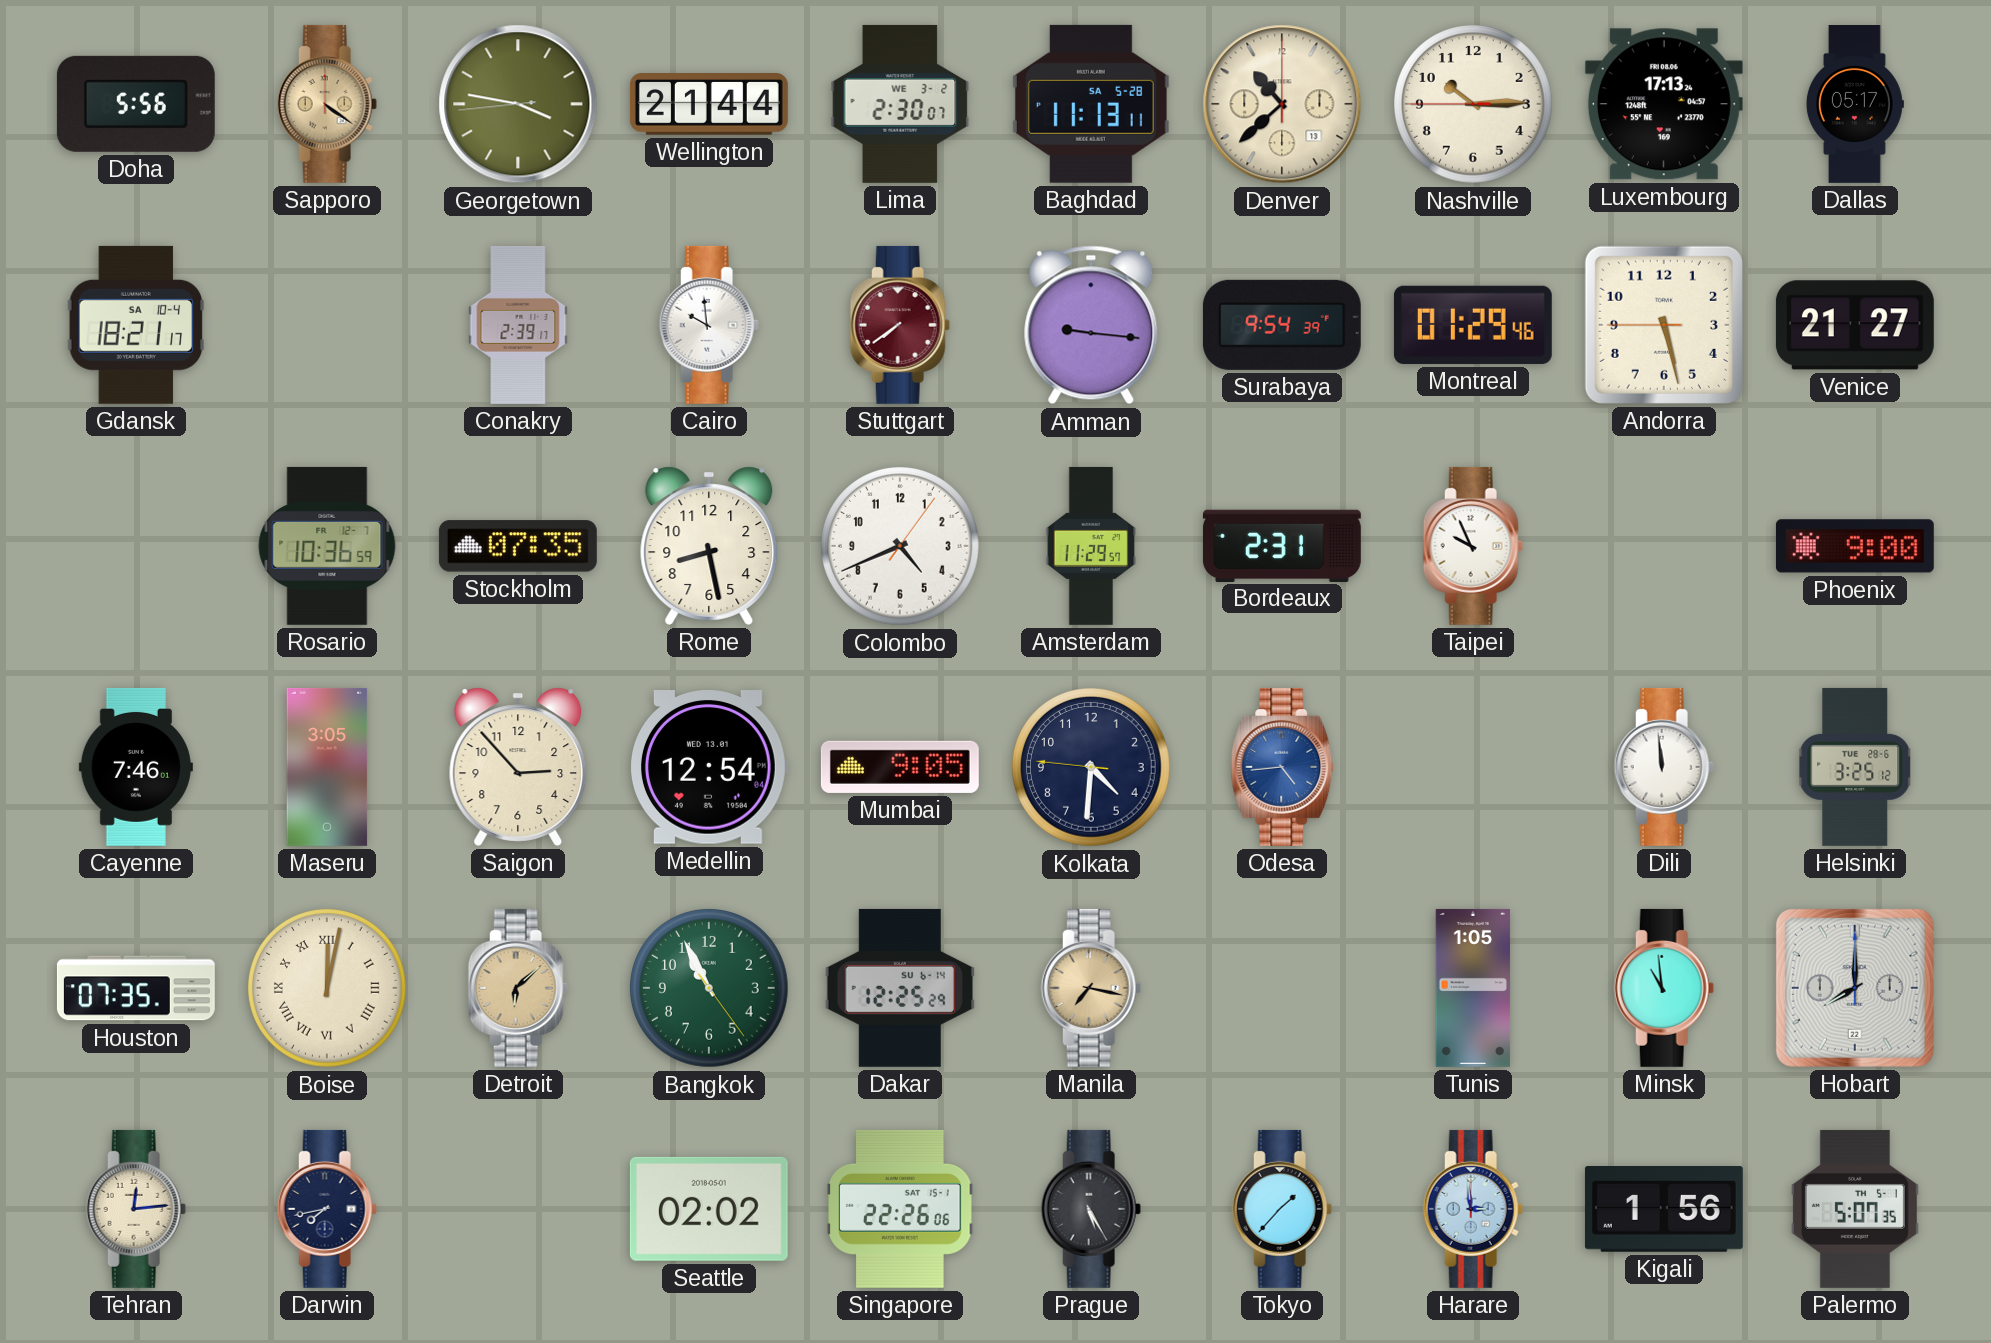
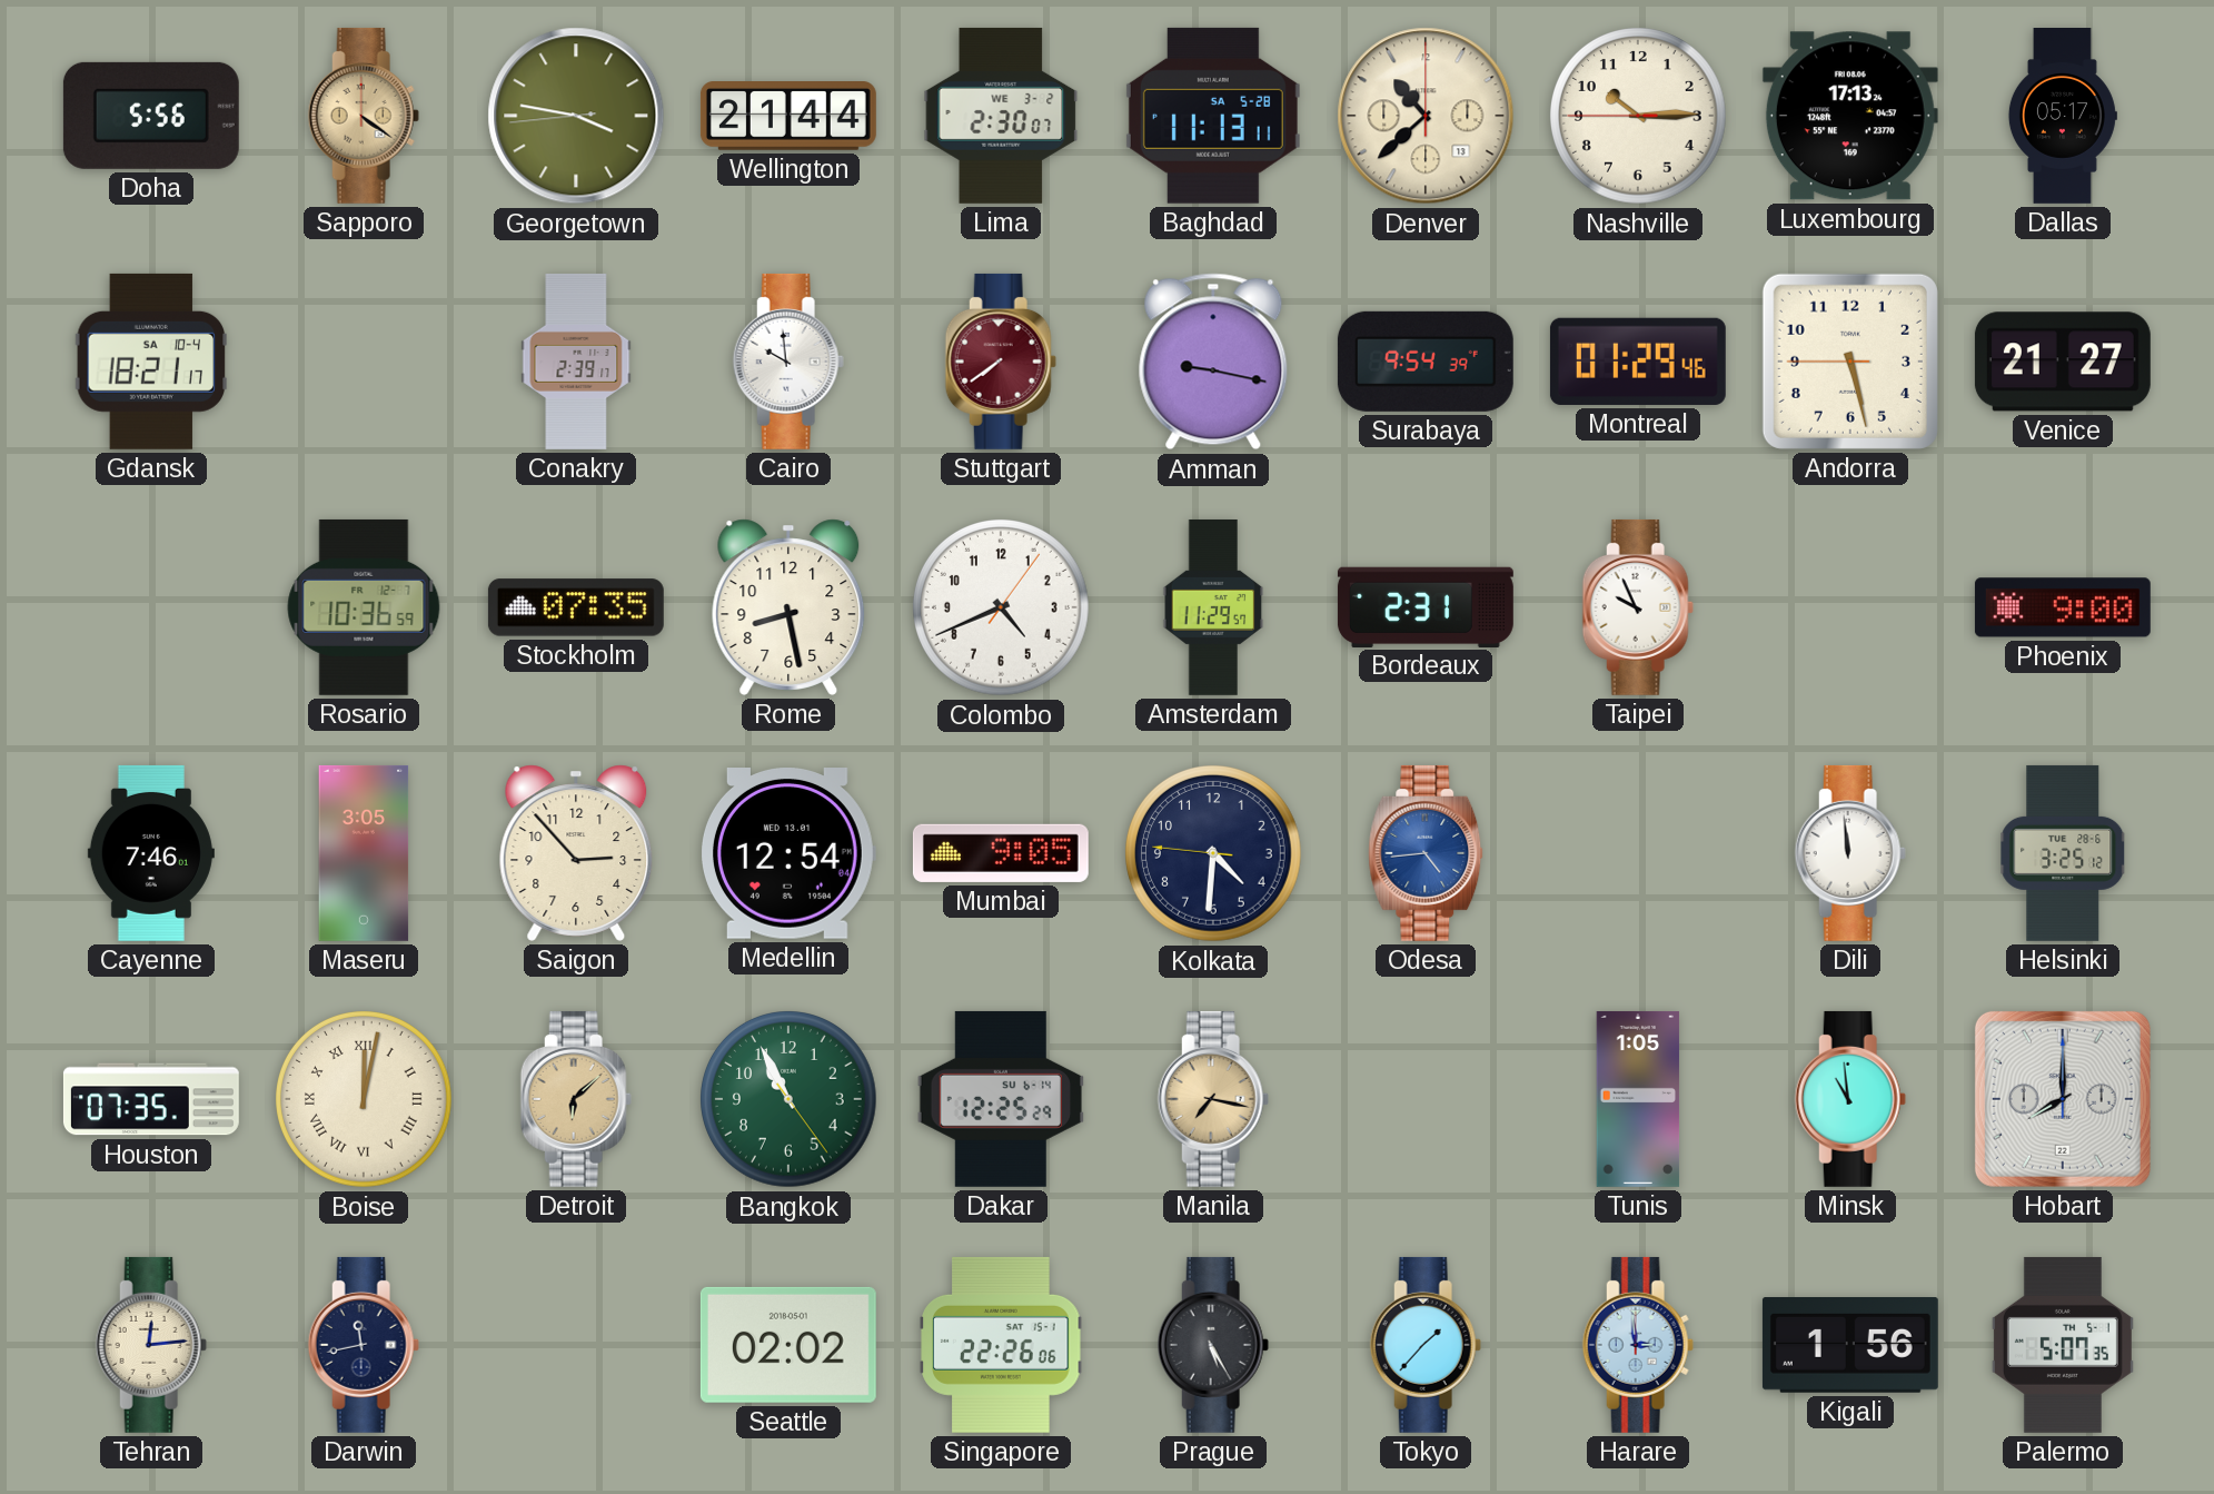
Amman: 9:16 -> 9:17
Darwin: 7:43 -> 11:43
